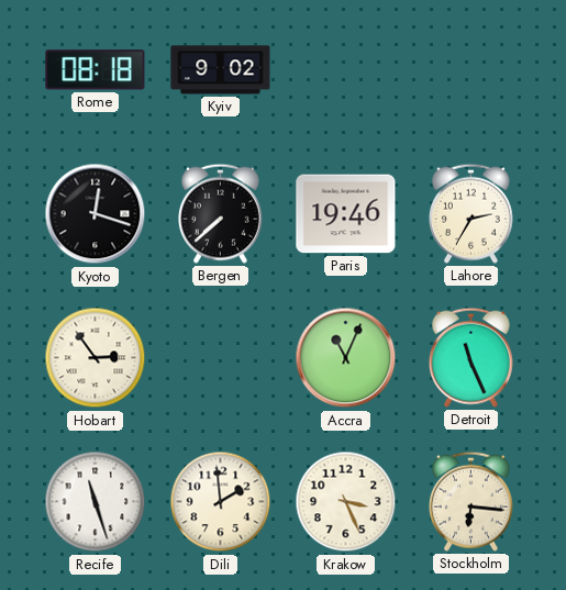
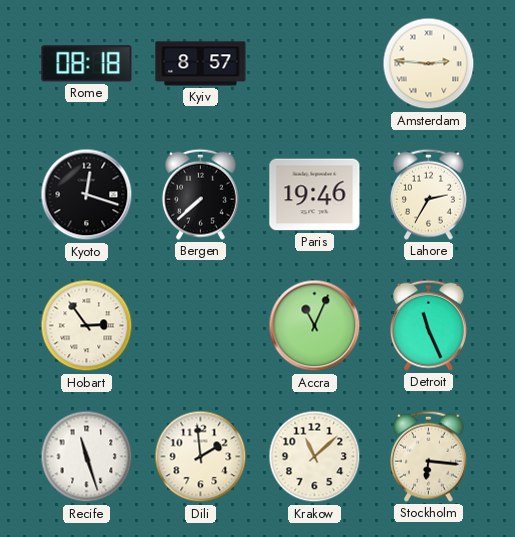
Kyiv: 9:02 -> 8:57
Amsterdam: none -> 2:46
Krakow: 3:26 -> 11:08
